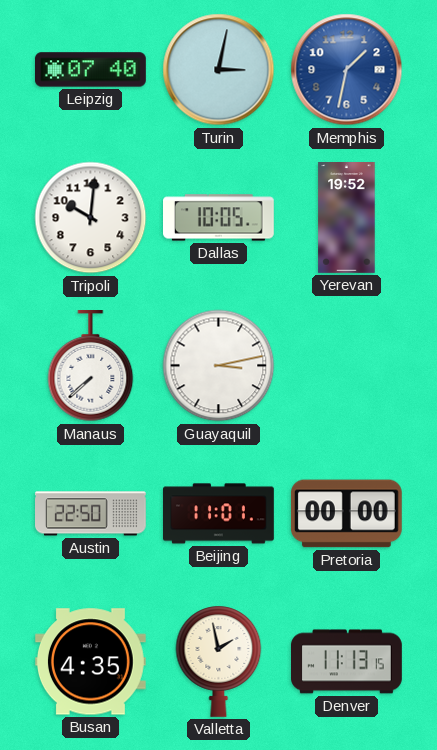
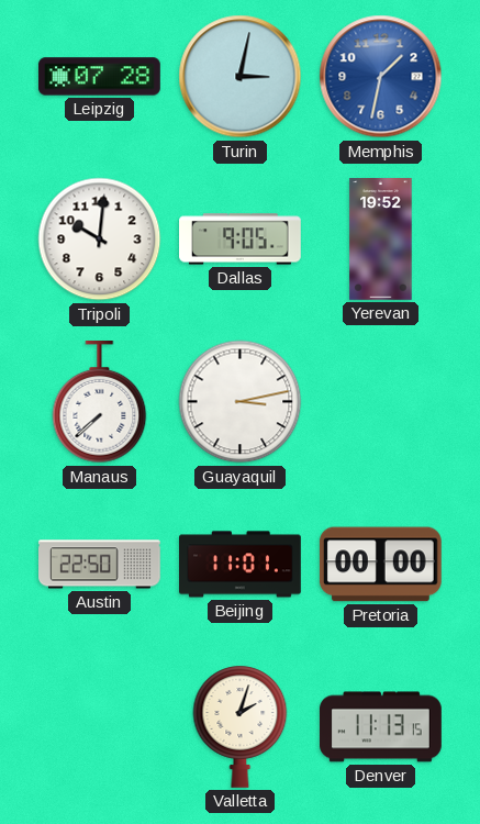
Leipzig: 07:40 -> 07:28
Dallas: 10:05 -> 9:05
Busan: 4:35 -> none
Valletta: 1:58 -> 2:03
